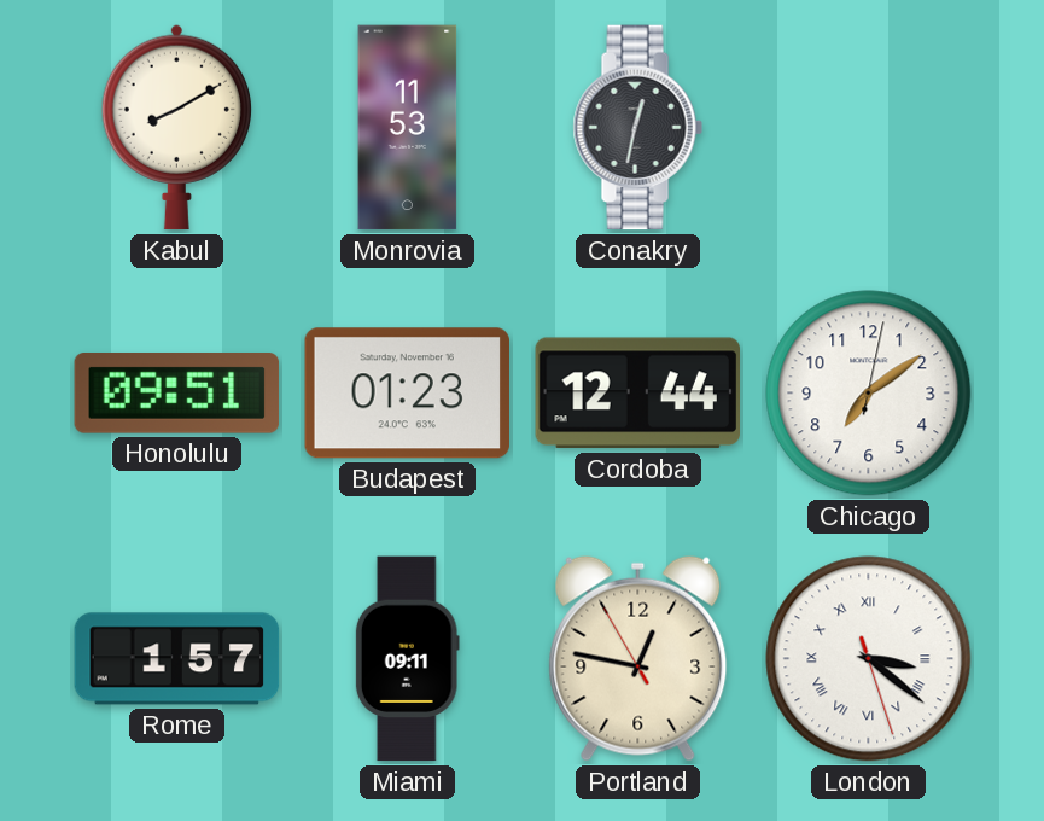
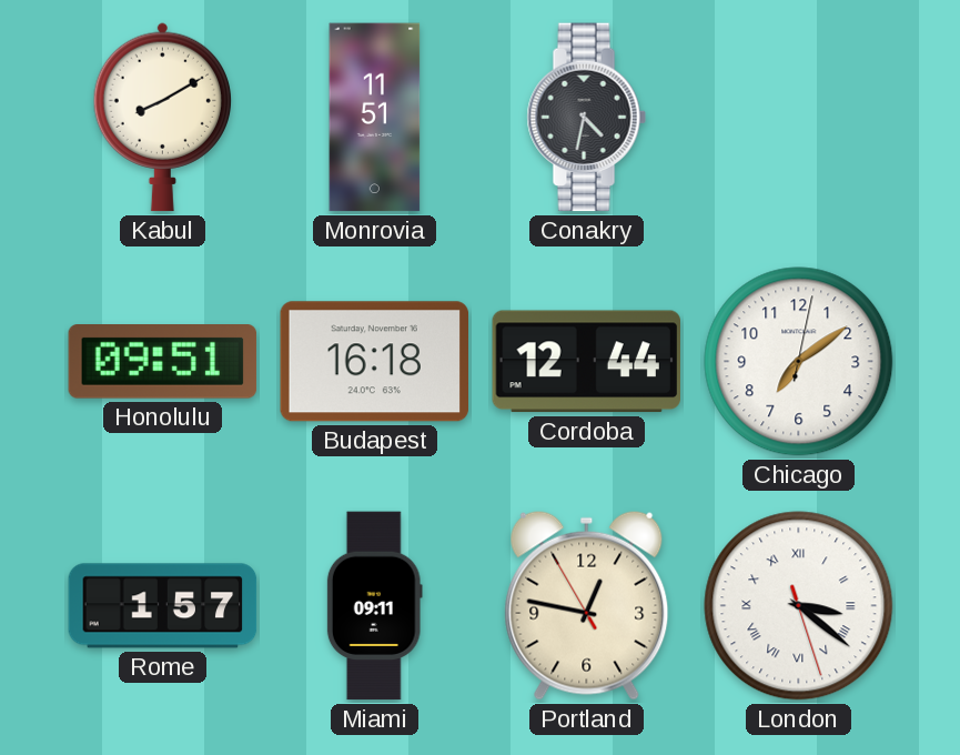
Monrovia: 11:53 -> 11:51
Conakry: 12:32 -> 4:32
Budapest: 01:23 -> 16:18
